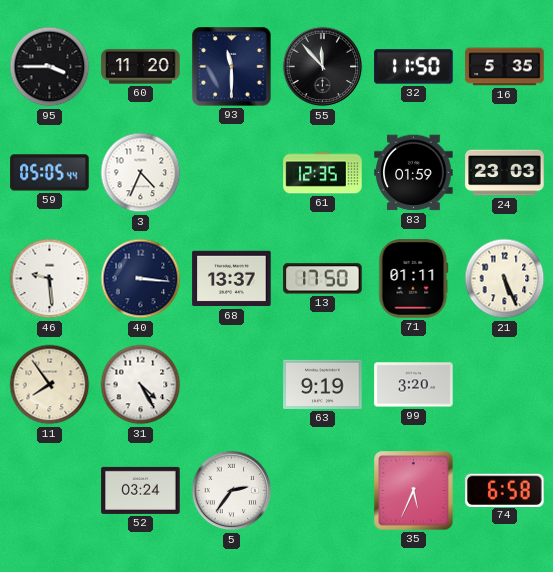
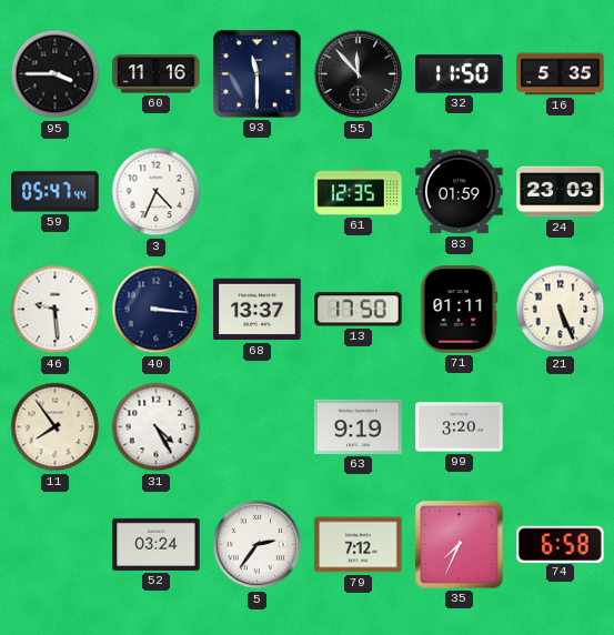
60: 11:20 -> 11:16
59: 05:05 -> 05:47
79: none -> 7:12
35: 5:34 -> 7:34
